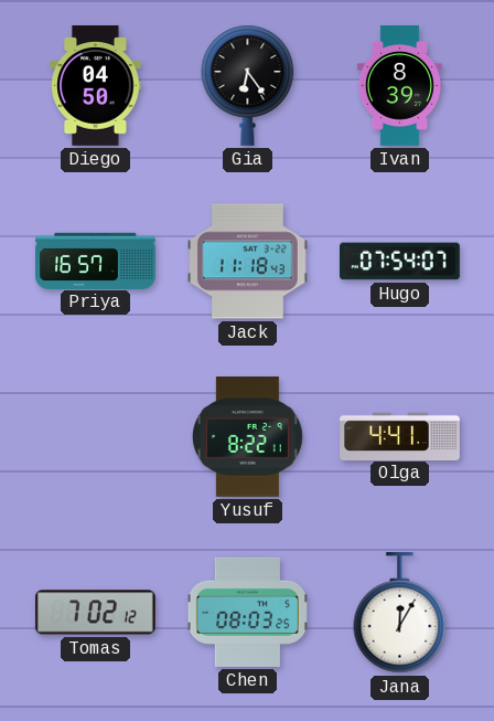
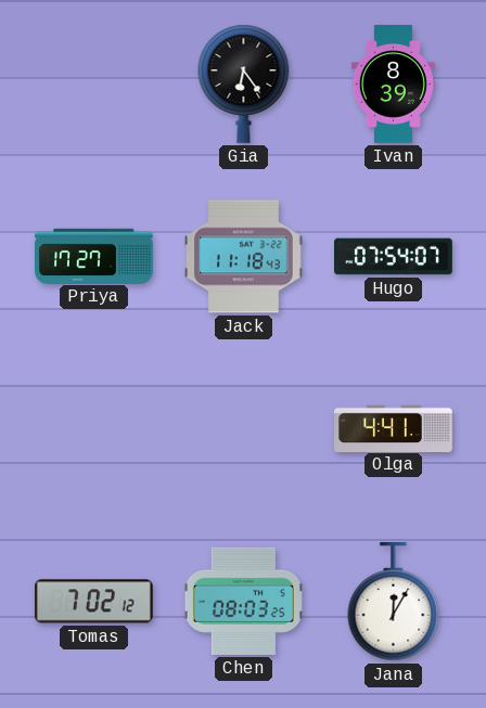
Diego: 04:50 -> none
Priya: 16:57 -> 17:27
Yusuf: 8:22 -> none
